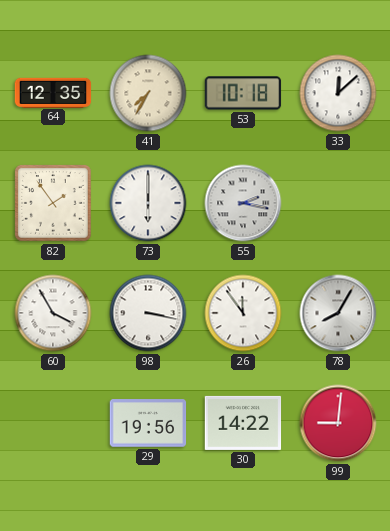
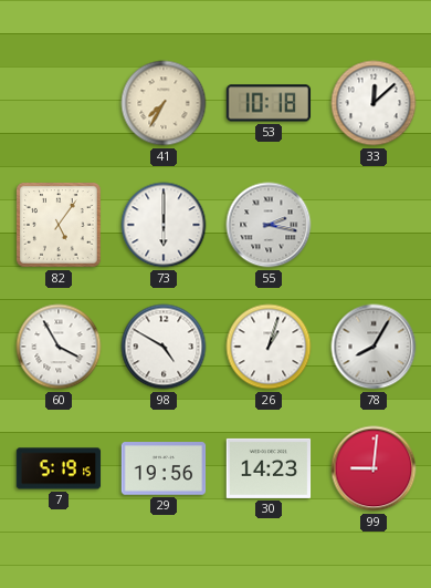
64: 12:35 -> none
82: 1:54 -> 5:06
98: 3:17 -> 4:50
26: 11:54 -> 1:03
7: none -> 5:19
30: 14:22 -> 14:23
